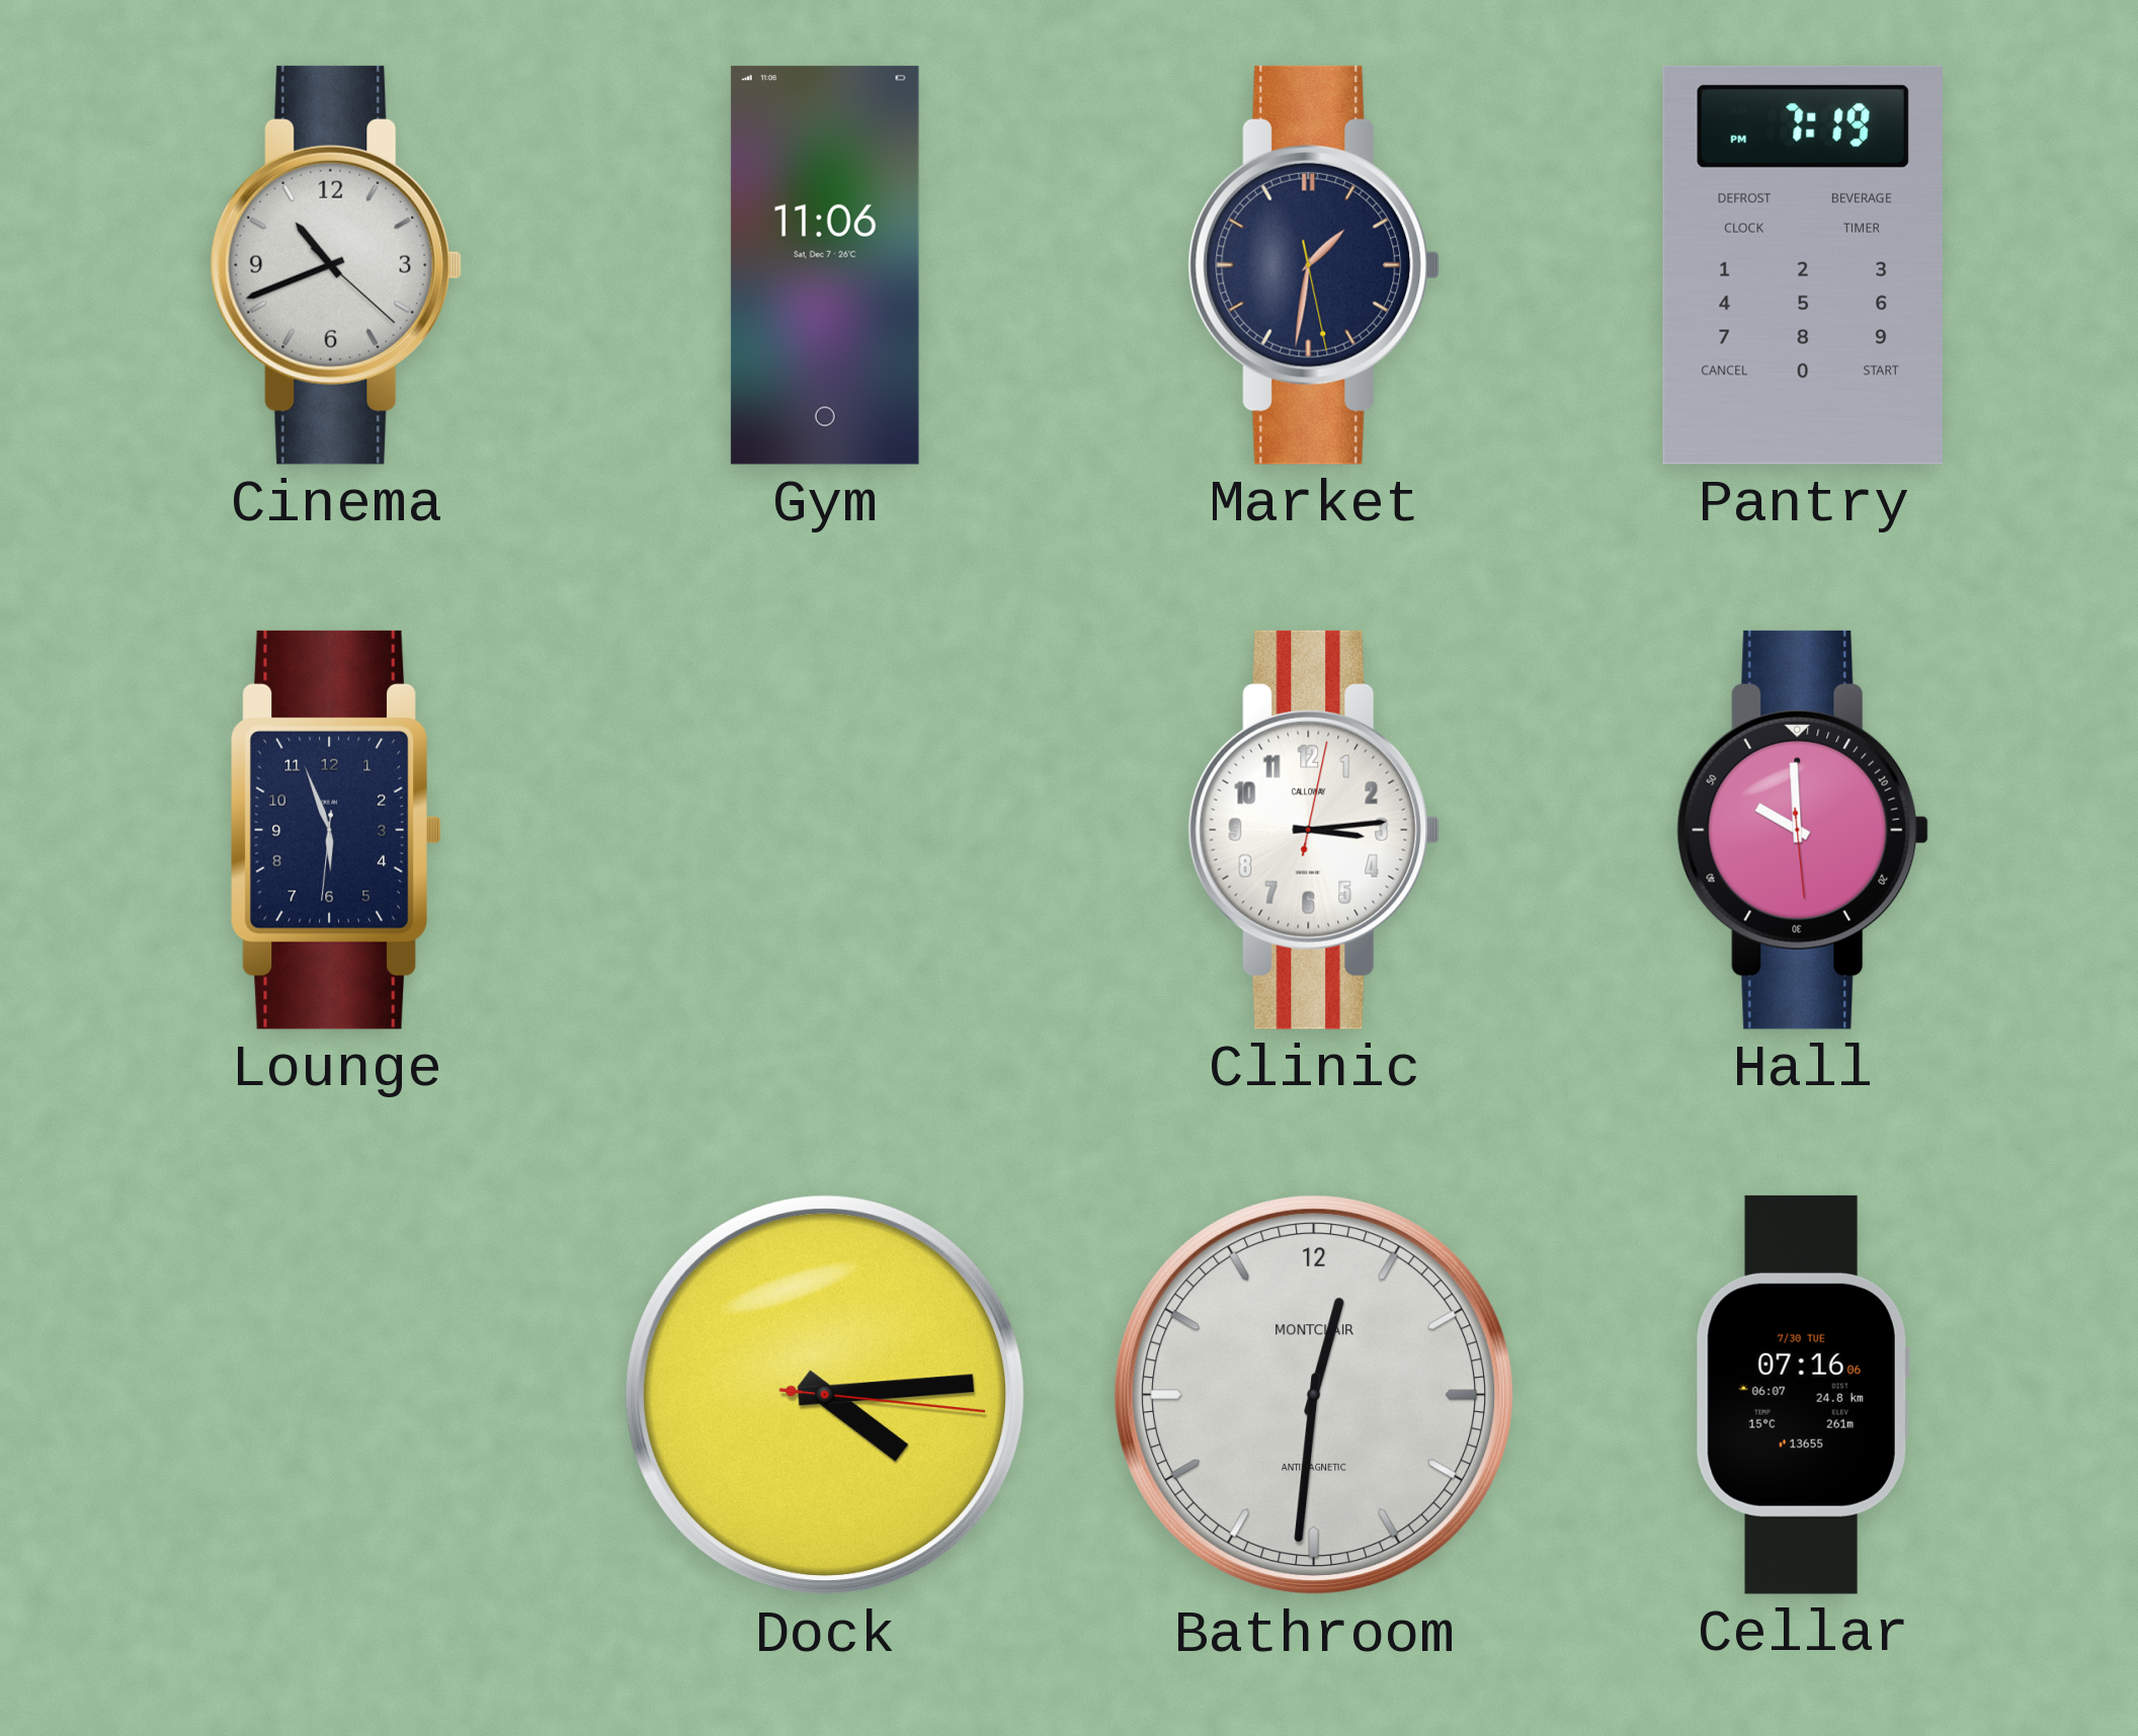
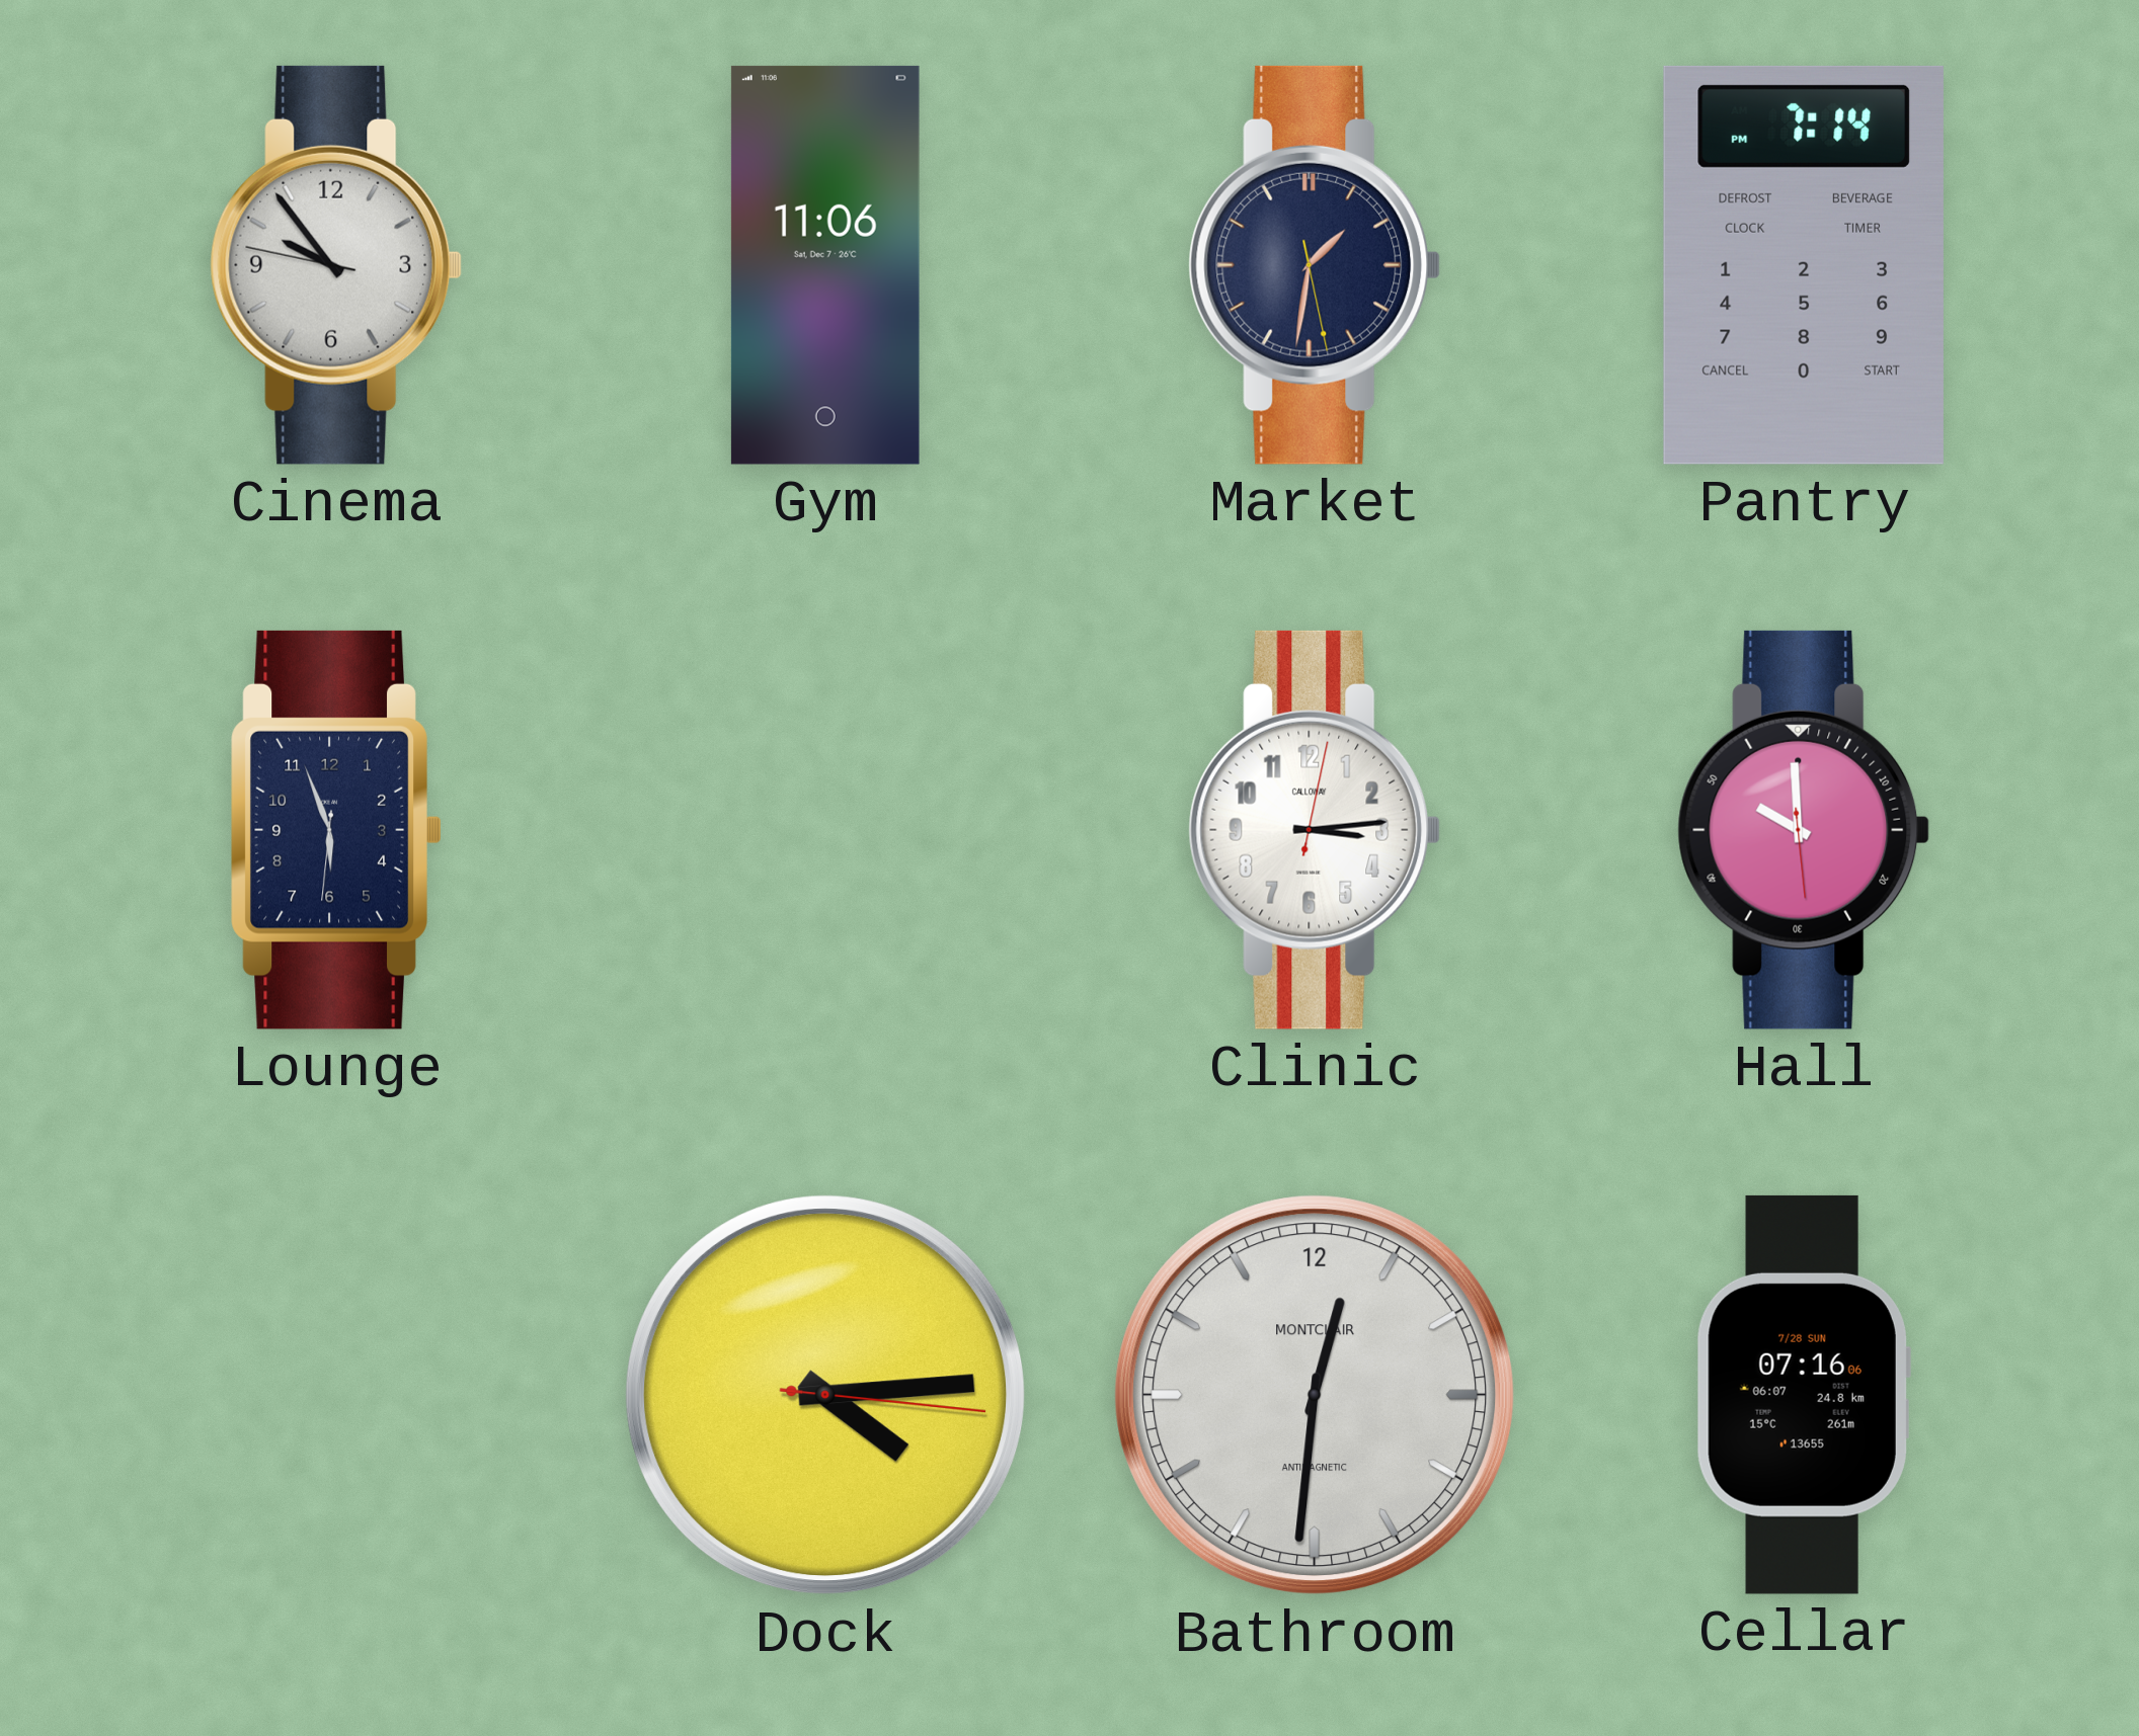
Cinema: 10:41 -> 9:53
Pantry: 7:19 -> 7:14
Cellar date: 7/30 TUE -> 7/28 SUN
